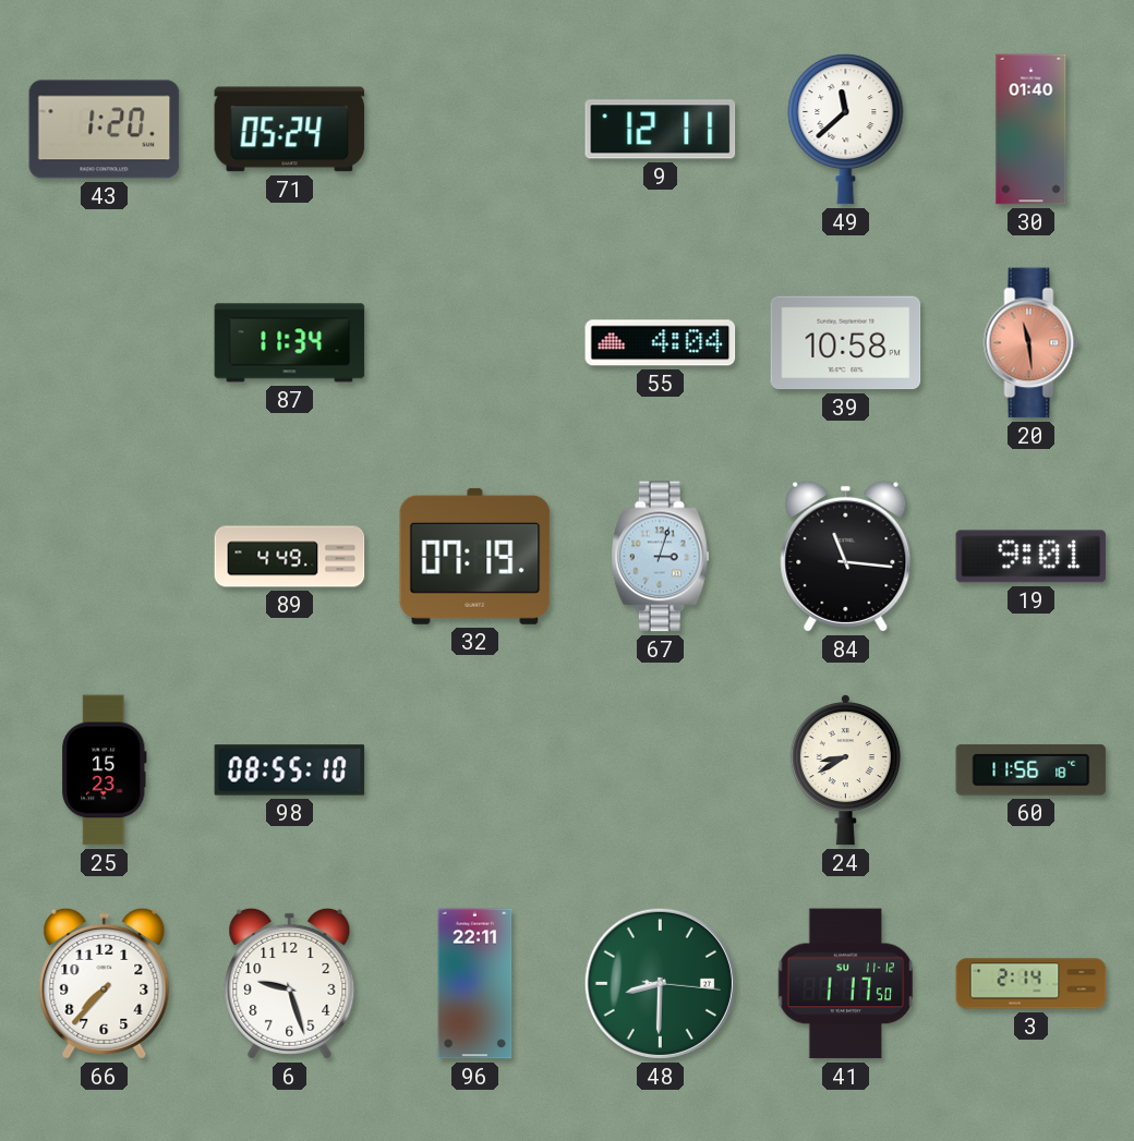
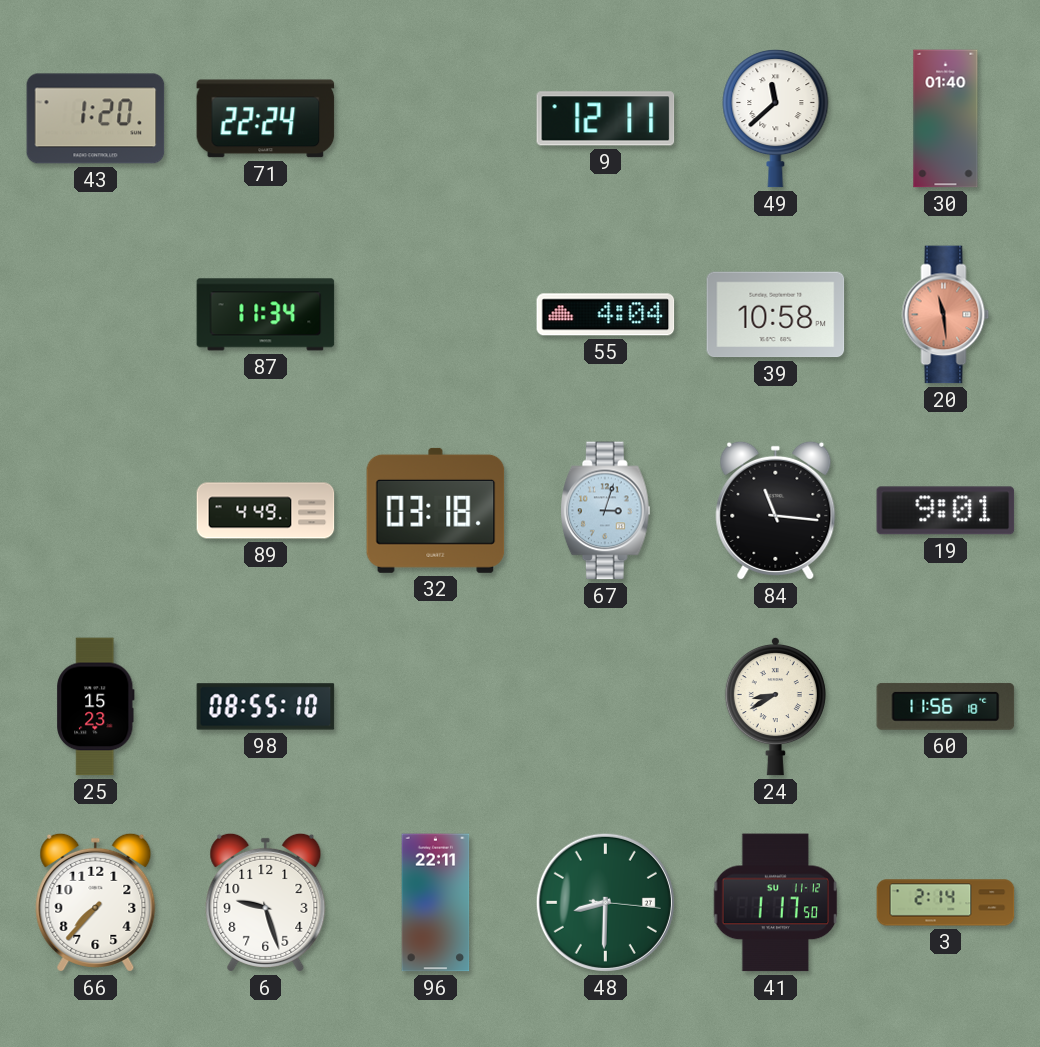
71: 05:24 -> 22:24
32: 07:19 -> 03:18
